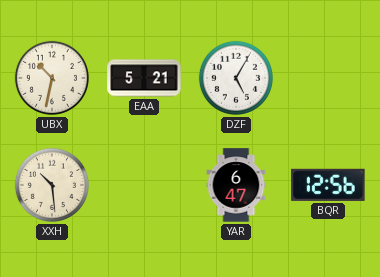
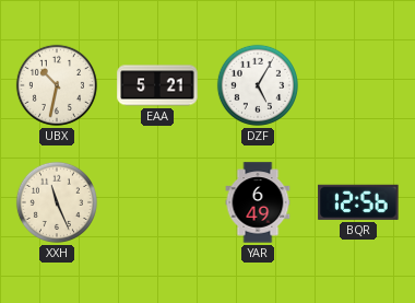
XXH: 10:29 -> 11:26
YAR: 6:47 -> 6:49
